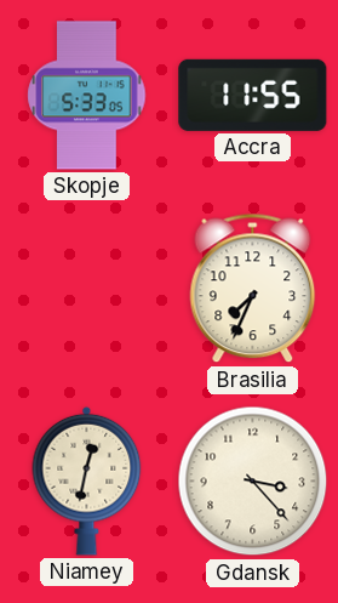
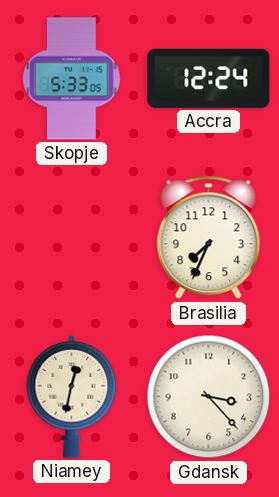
Accra: 11:55 -> 12:24
